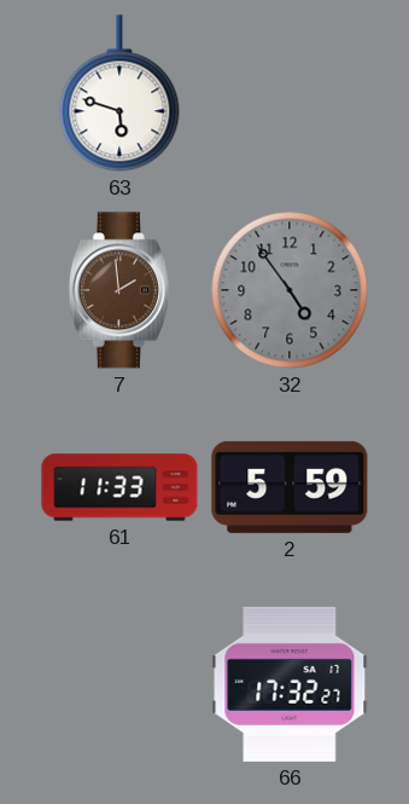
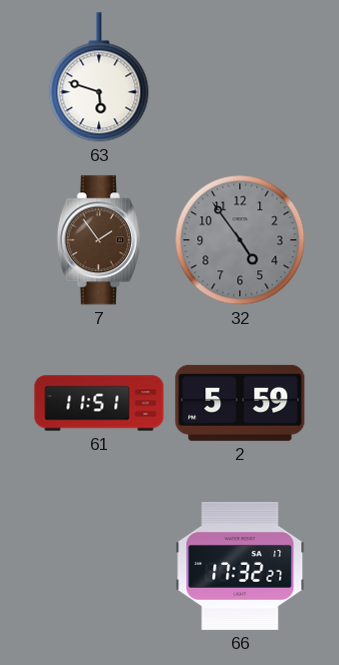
7: 1:59 -> 1:54
61: 11:33 -> 11:51
